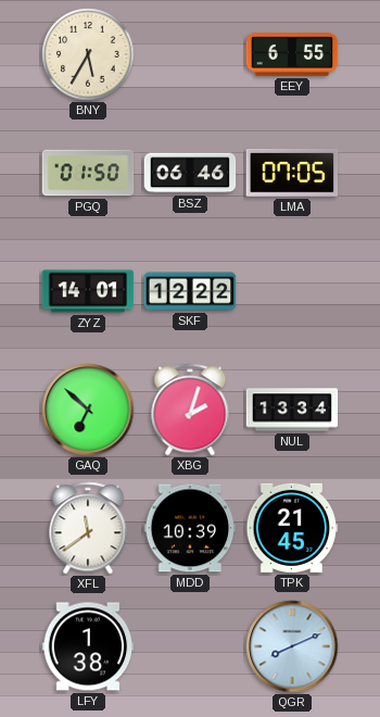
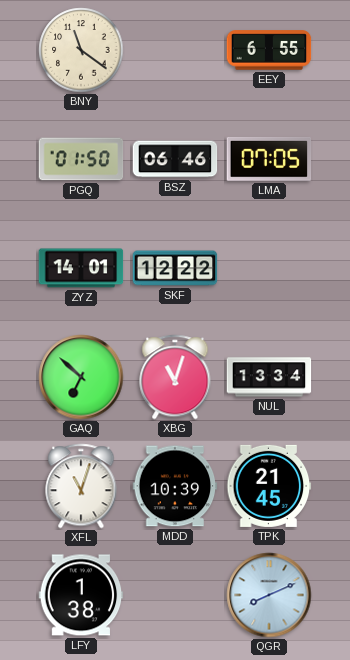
BNY: 5:35 -> 11:21
XBG: 2:03 -> 11:03
XFL: 11:39 -> 11:03
